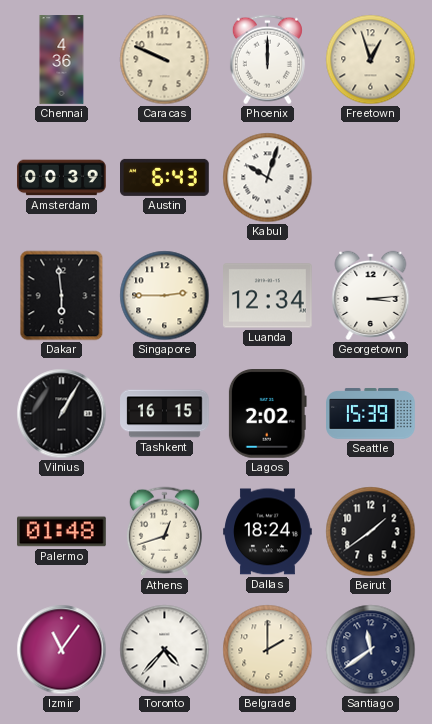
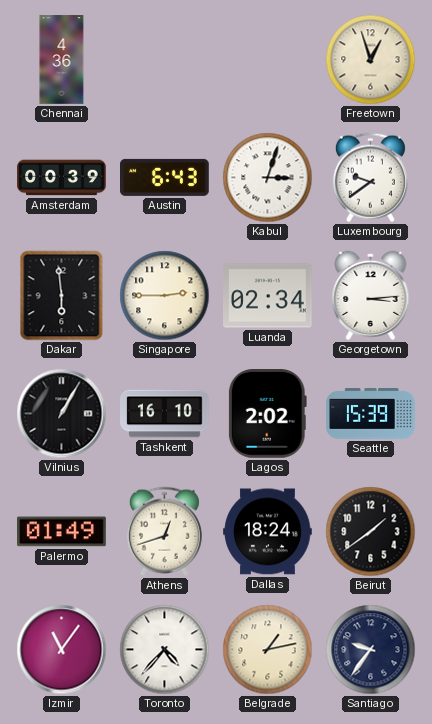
Caracas: 9:49 -> none
Phoenix: 12:00 -> none
Kabul: 10:03 -> 3:03
Luxembourg: none -> 9:39
Luanda: 12:34 -> 02:34
Tashkent: 16:15 -> 16:10
Palermo: 01:48 -> 01:49
Belgrade: 2:00 -> 1:13
Santiago: 11:39 -> 9:36
